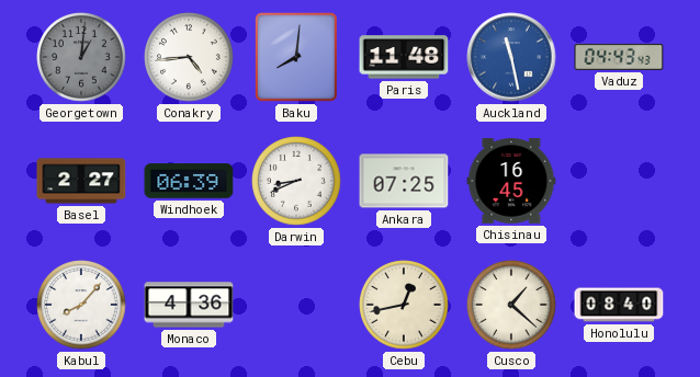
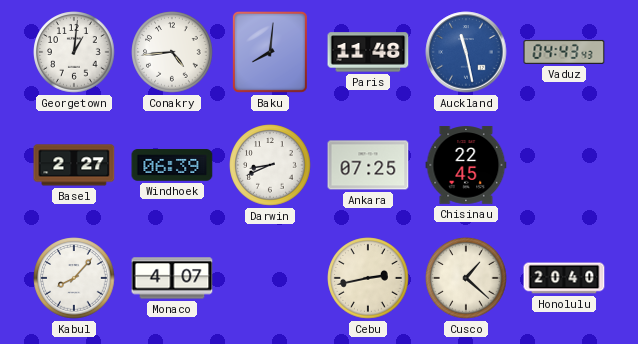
Georgetown dial: grey -> white
Chisinau: 16:45 -> 22:45
Monaco: 4:36 -> 4:07
Cebu: 12:43 -> 2:43
Honolulu: 08:40 -> 20:40
